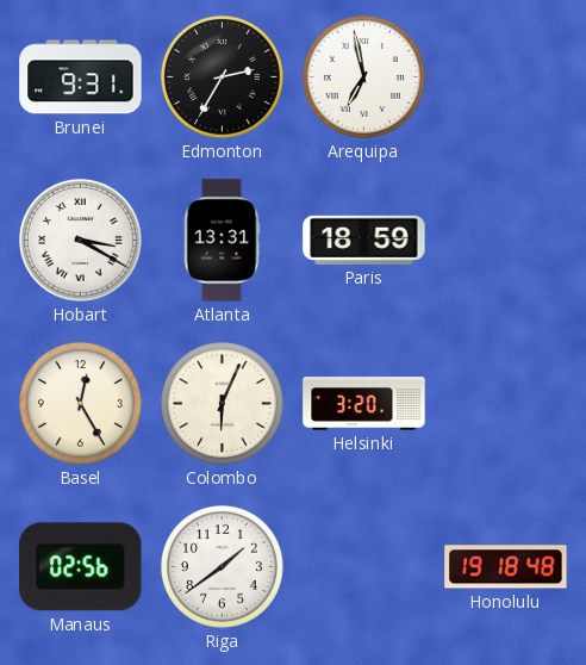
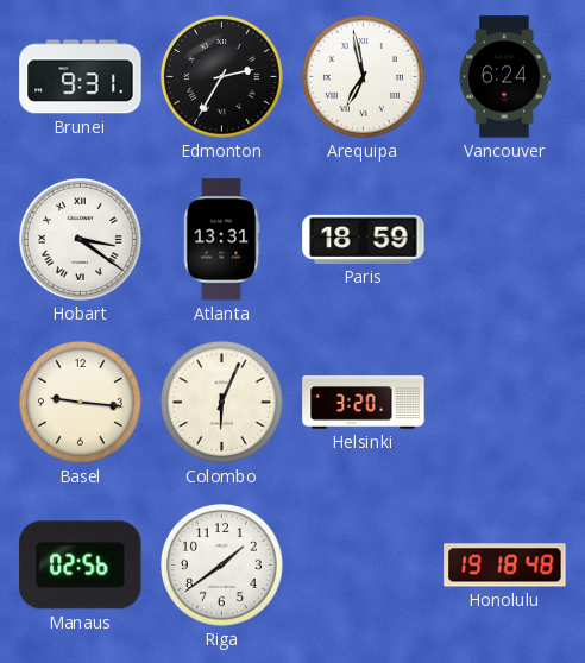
Vancouver: none -> 6:24
Hobart: 3:20 -> 3:21
Basel: 12:25 -> 9:16
